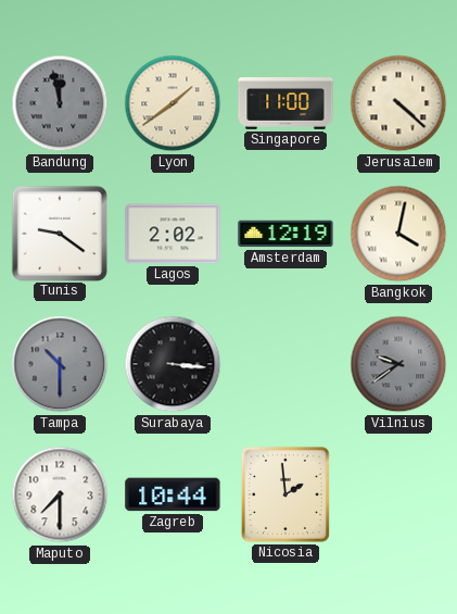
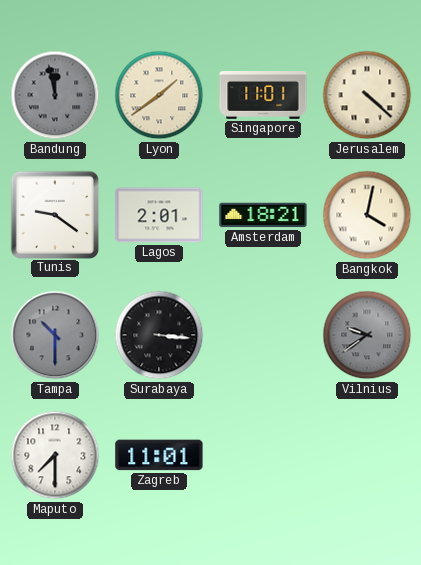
Singapore: 11:00 -> 11:01
Lagos: 2:02 -> 2:01
Amsterdam: 12:19 -> 18:21
Zagreb: 10:44 -> 11:01
Nicosia: 1:59 -> none
